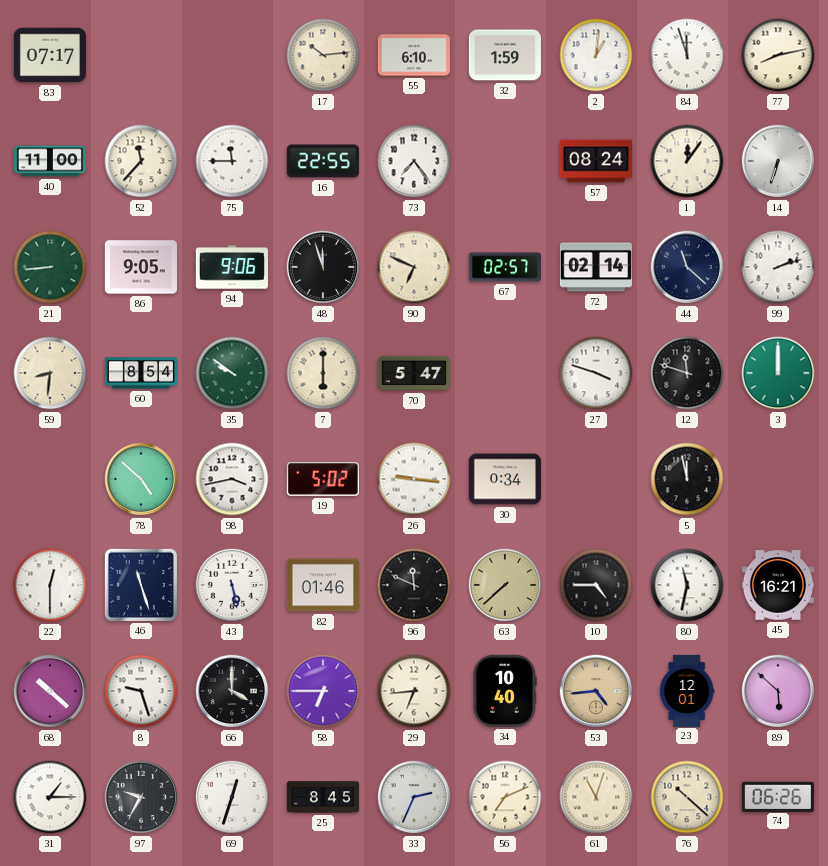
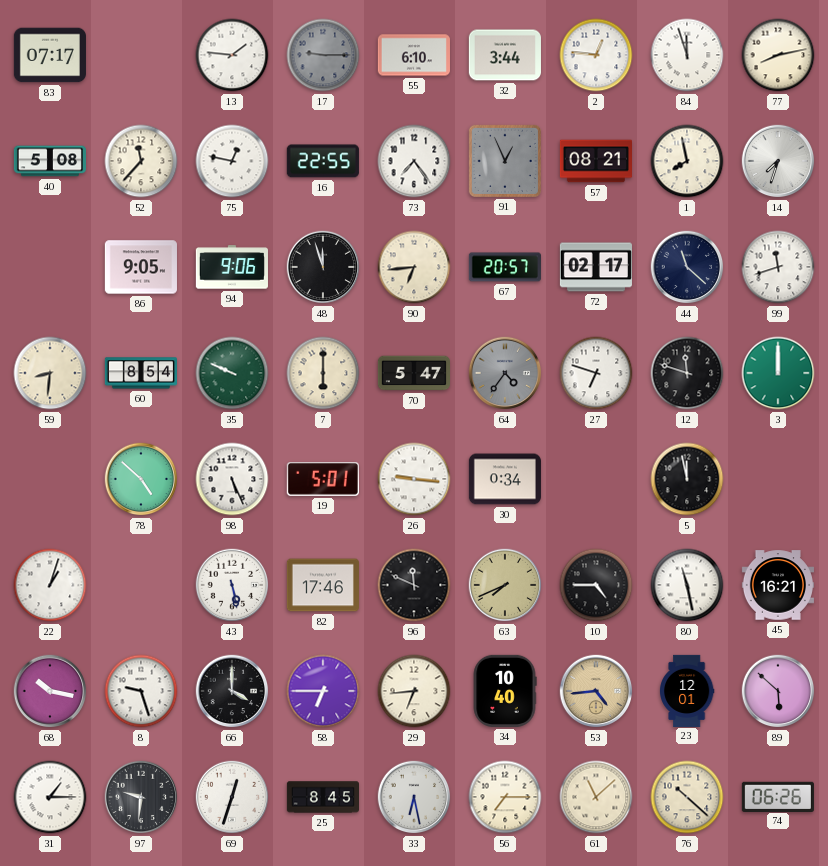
13: none -> 1:46
17: 10:14 -> 9:15
17 dial: cream -> grey
32: 1:59 -> 3:44
2: 1:01 -> 12:46
40: 11:00 -> 5:08
75: 11:45 -> 12:47
91: none -> 12:56
57: 08:24 -> 08:21
1: 12:06 -> 7:58
14: 6:33 -> 7:33
21: 8:44 -> none
90: 6:49 -> 6:44
67: 02:57 -> 20:57
72: 02:14 -> 02:17
99: 2:12 -> 11:42
35: 9:51 -> 9:49
64: none -> 4:36
27: 3:48 -> 6:48
98: 3:43 -> 5:26
19: 5:02 -> 5:01
22: 12:30 -> 1:03
46: 11:27 -> none
82: 01:46 -> 17:46
63: 7:38 -> 7:41
80: 11:32 -> 11:28
68: 10:22 -> 10:17
97: 9:35 -> 9:31
33: 2:34 -> 6:28
56: 7:11 -> 7:15
61: 11:03 -> 11:08
